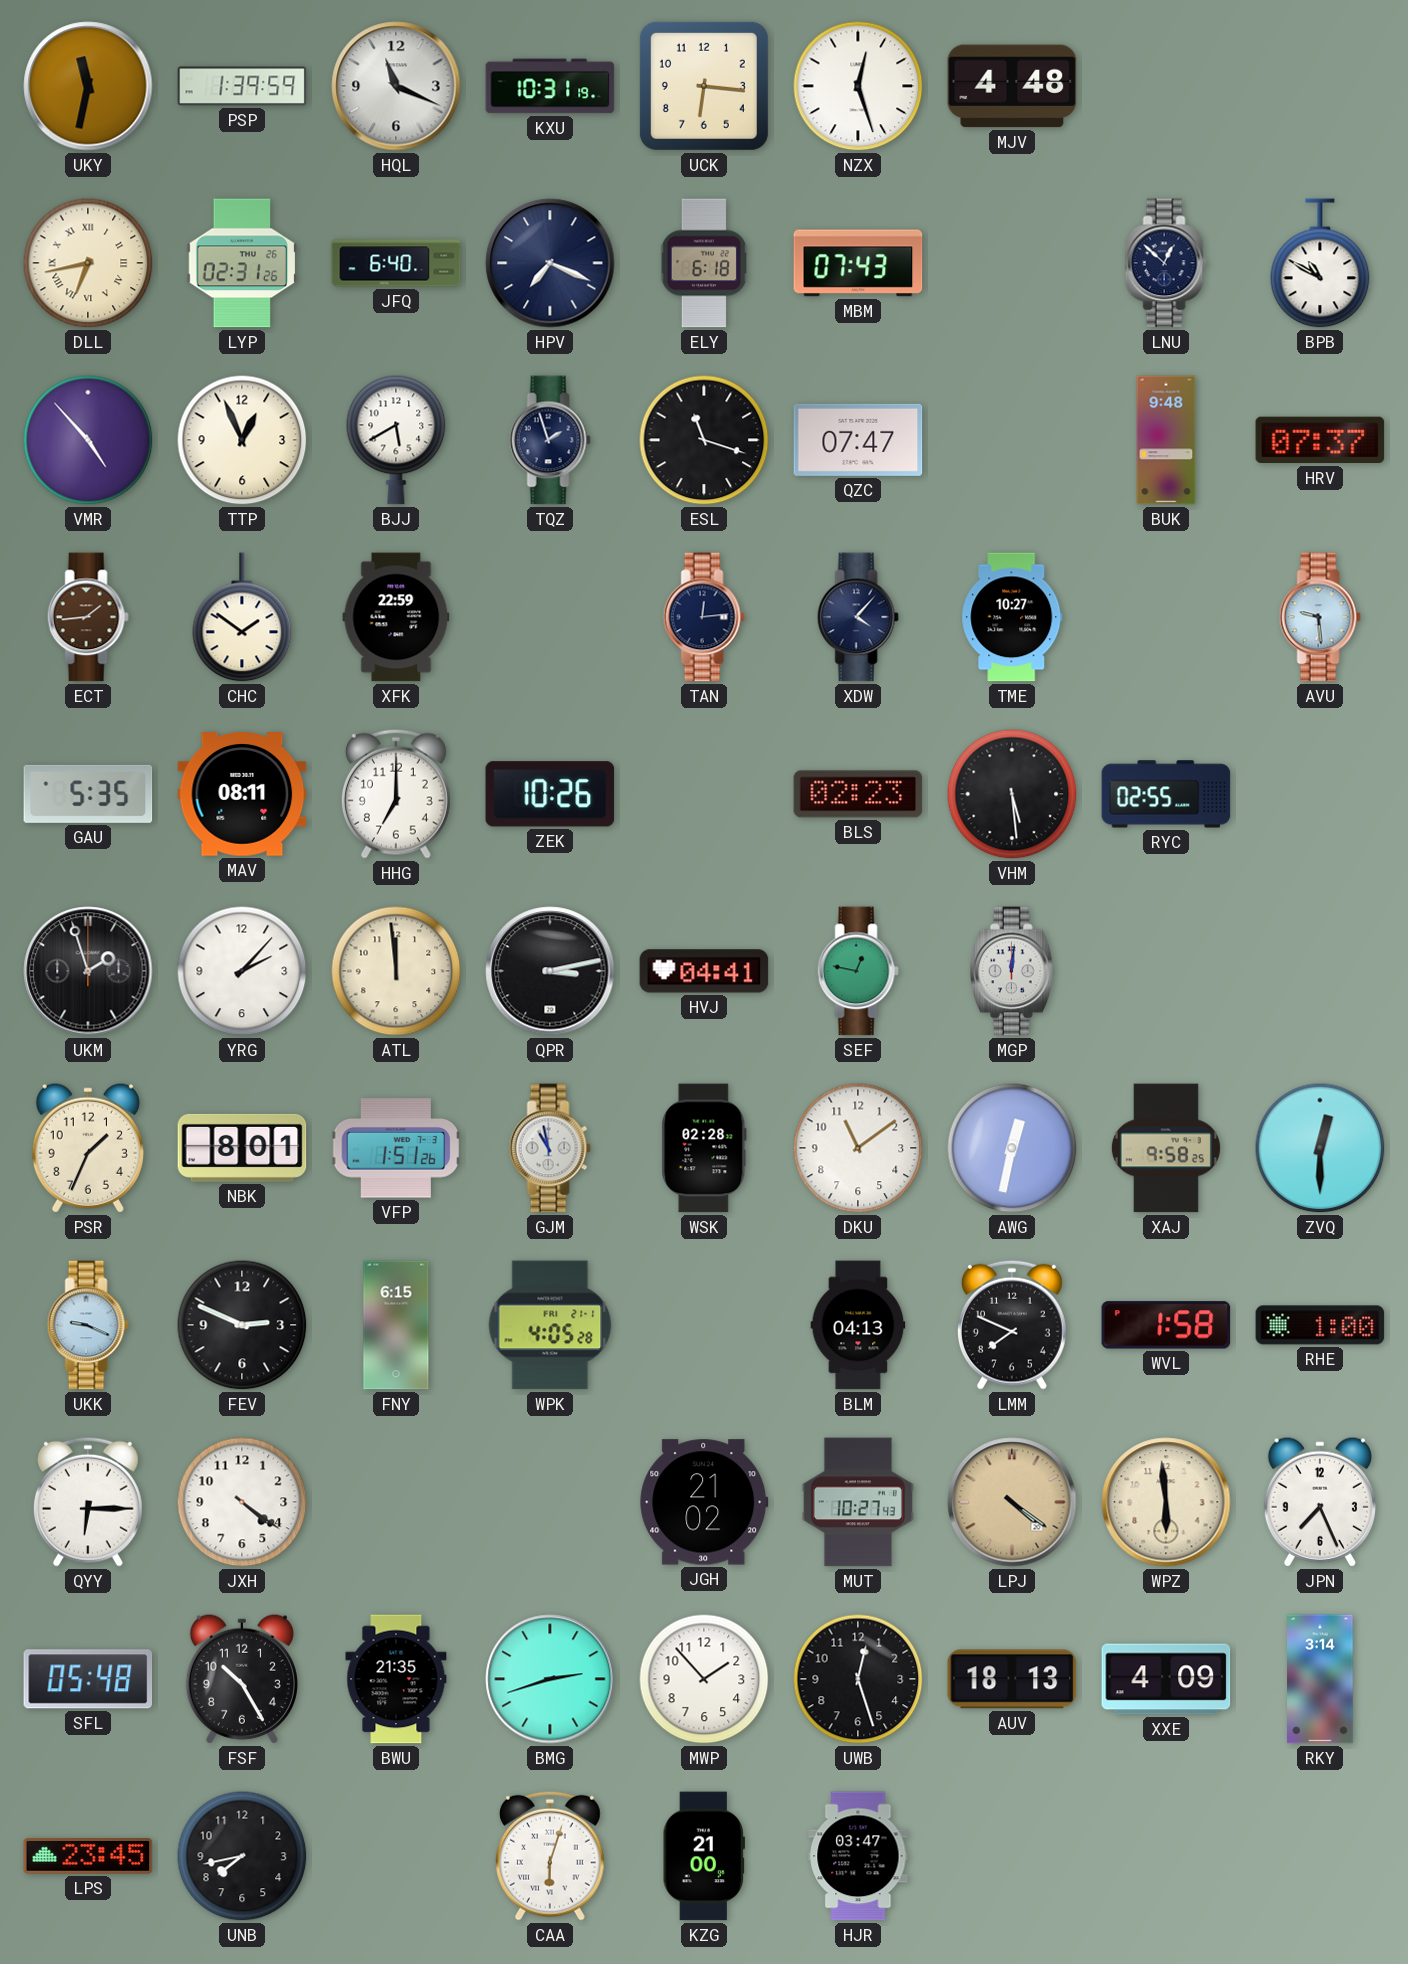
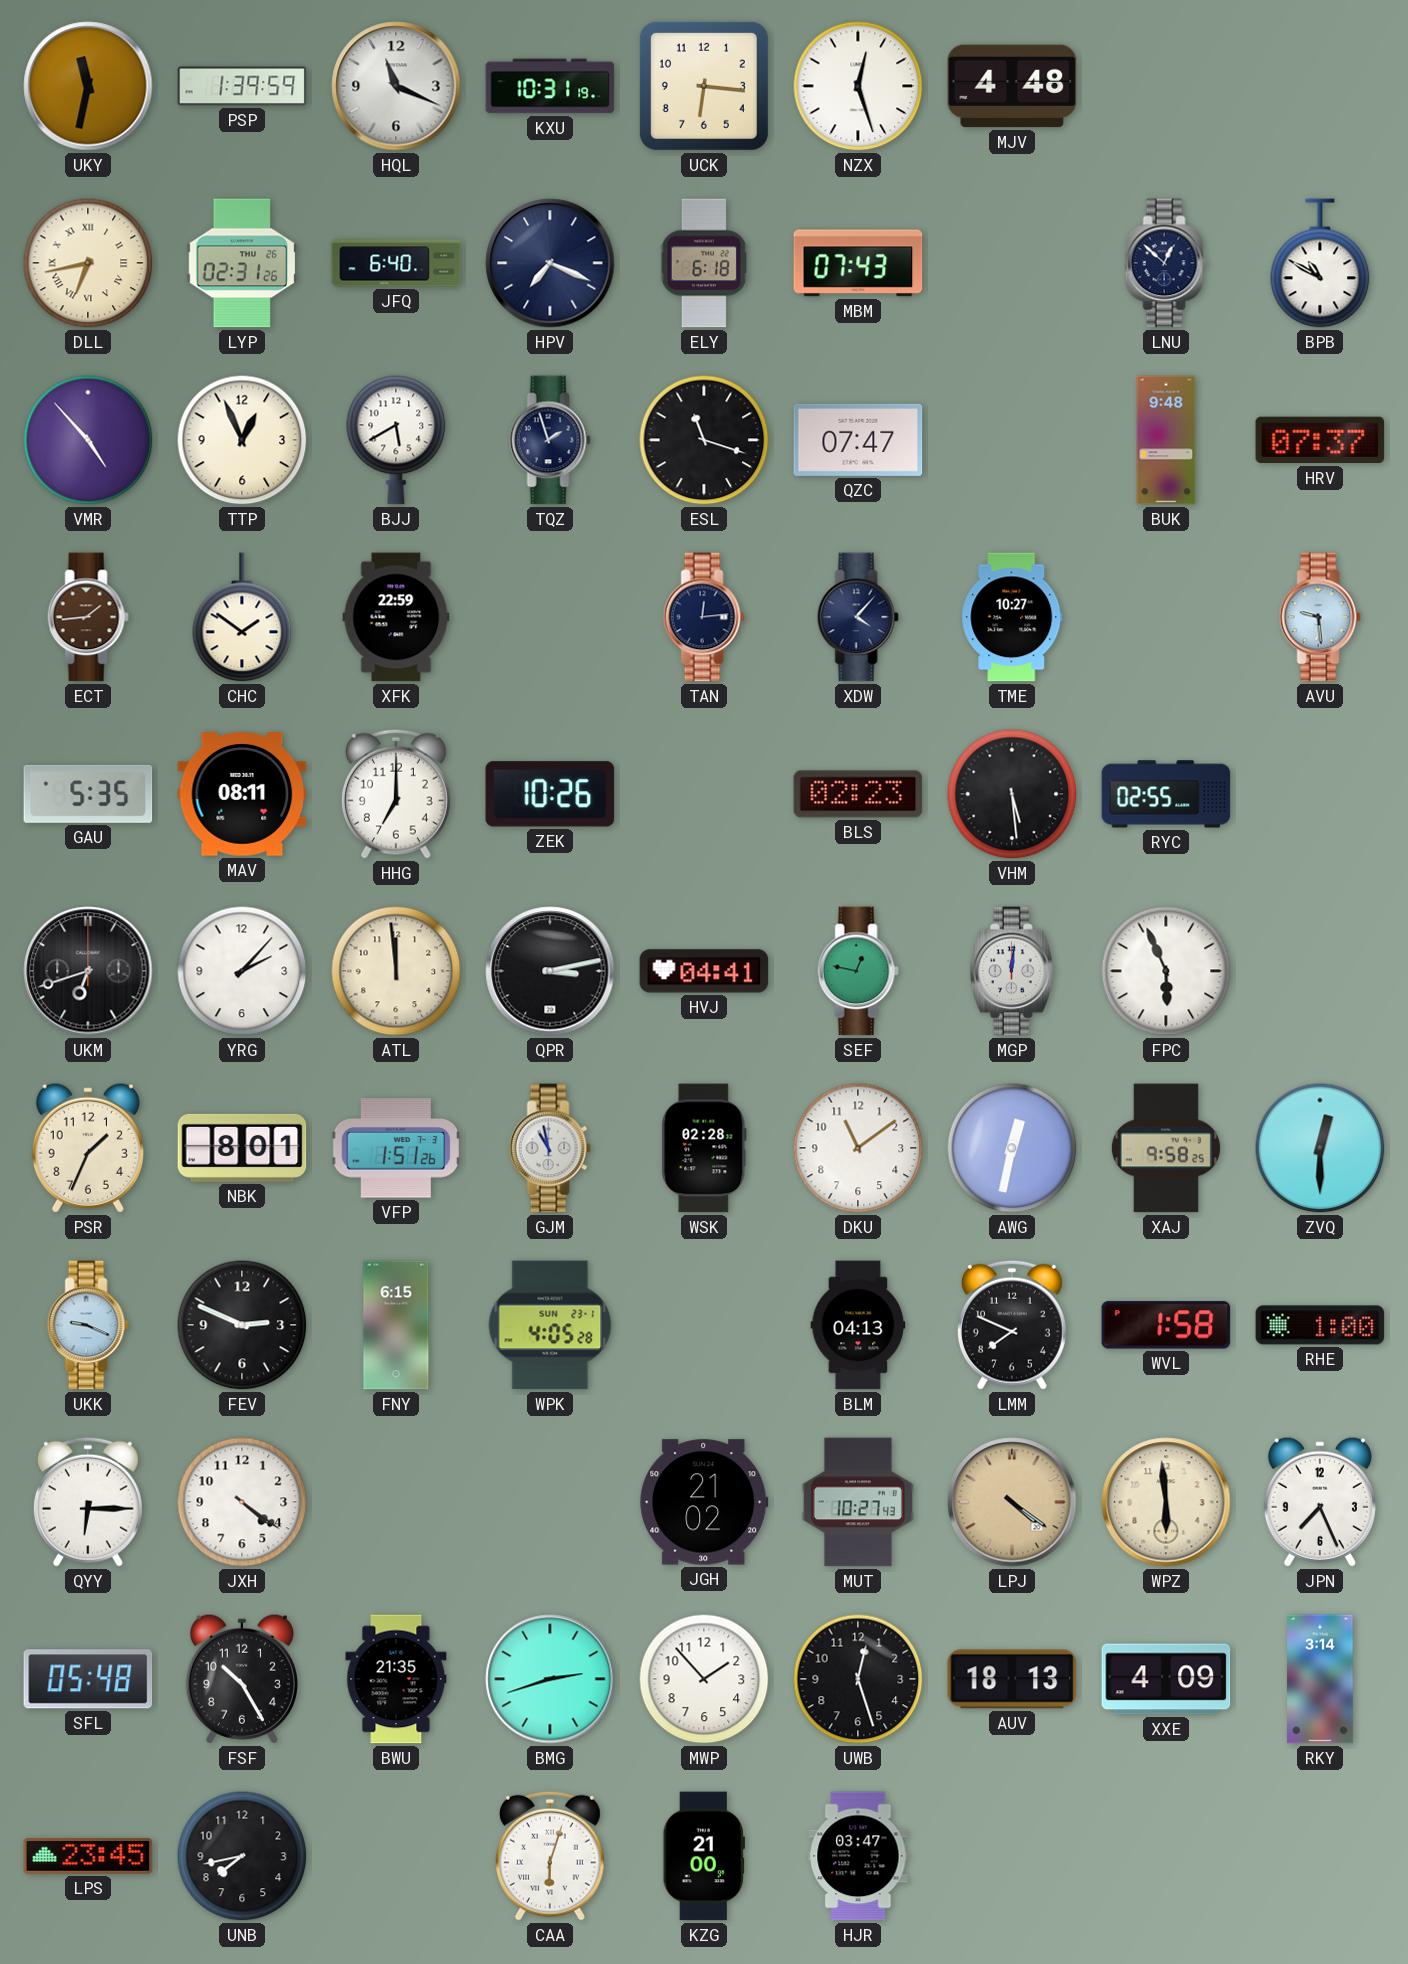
UKM: 1:57 -> 6:42
FPC: none -> 5:56
WPK date: FRI 21-1 -> SUN 23-1
